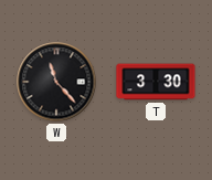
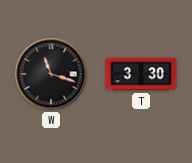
W: 11:23 -> 11:18
